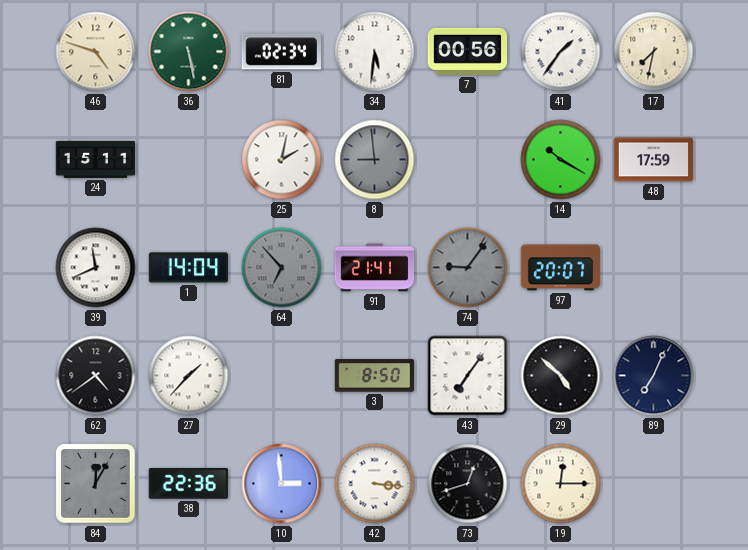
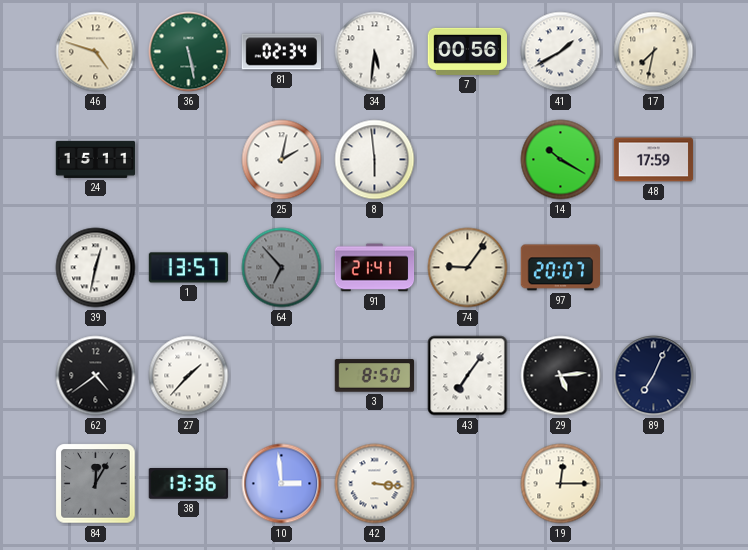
41: 1:36 -> 1:40
8: 8:59 -> 5:59
8 dial: grey -> white
39: 11:41 -> 12:32
1: 14:04 -> 13:57
74 dial: grey -> cream
29: 4:52 -> 5:14
38: 22:36 -> 13:36
73: 12:42 -> none
